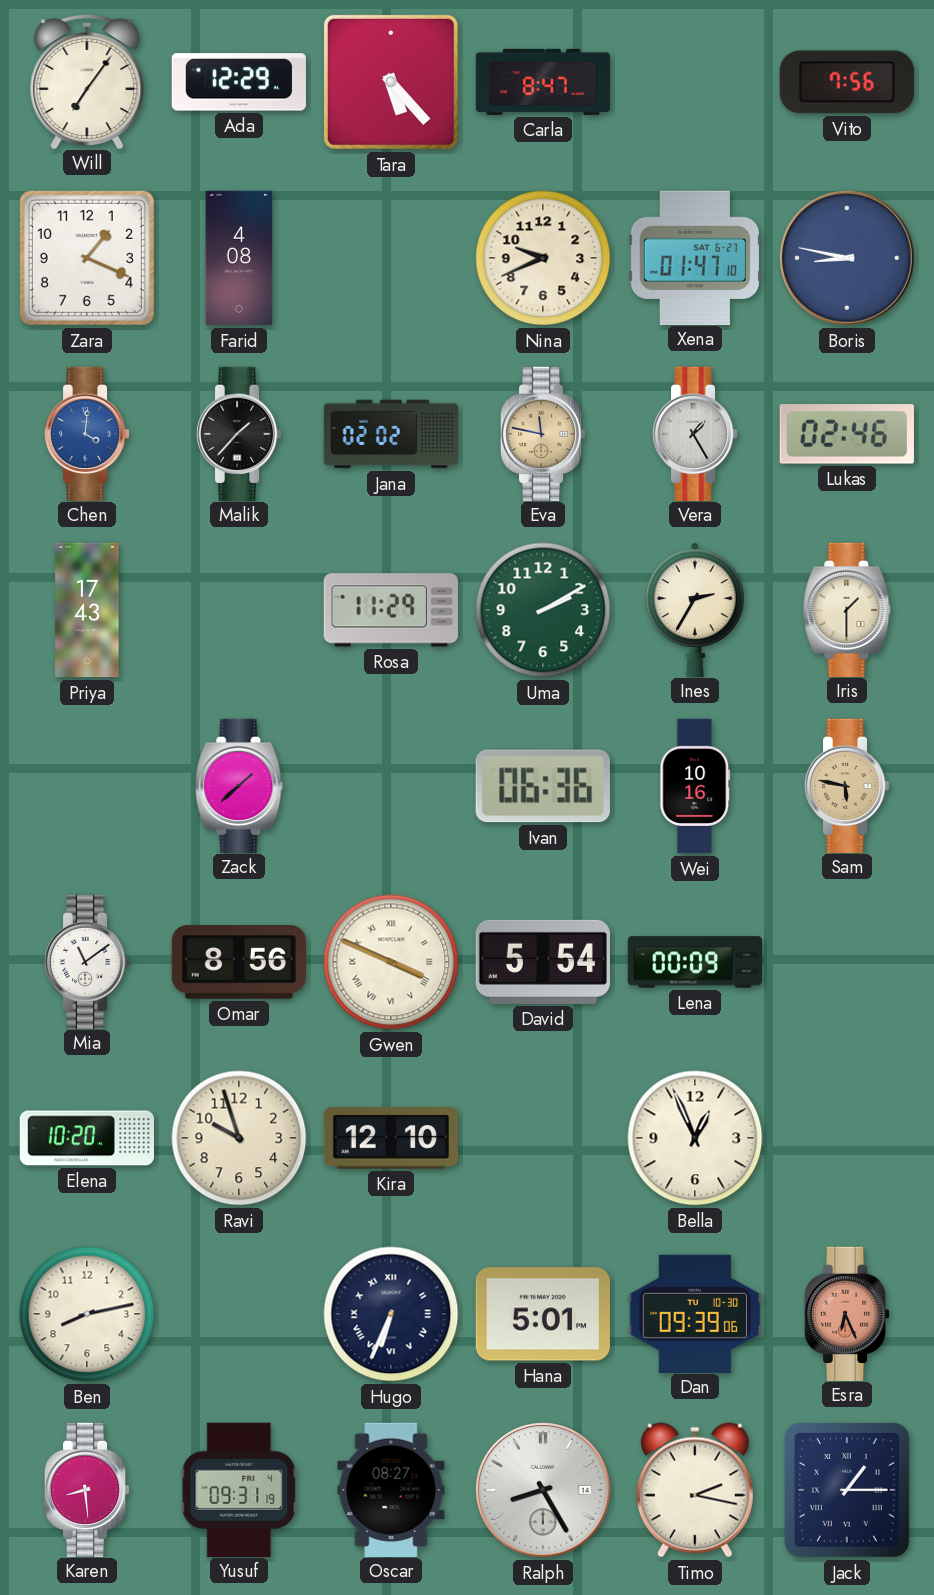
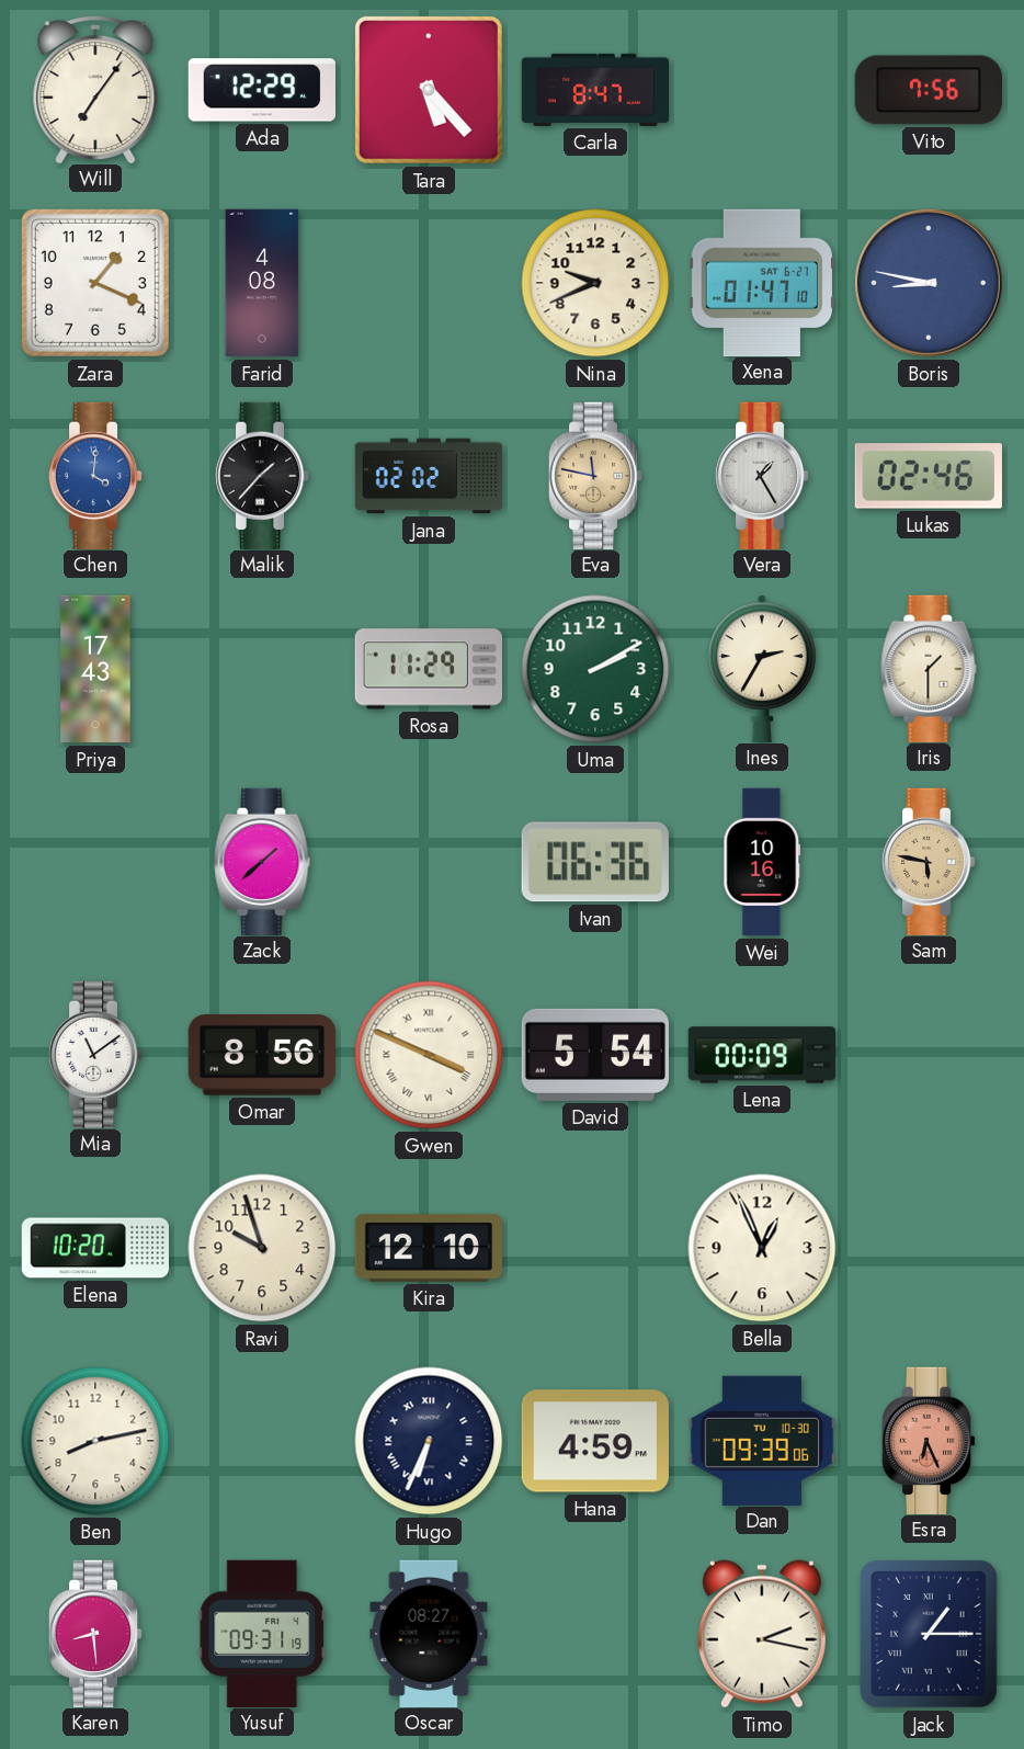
Hana: 5:01 -> 4:59
Ralph: 8:25 -> none
